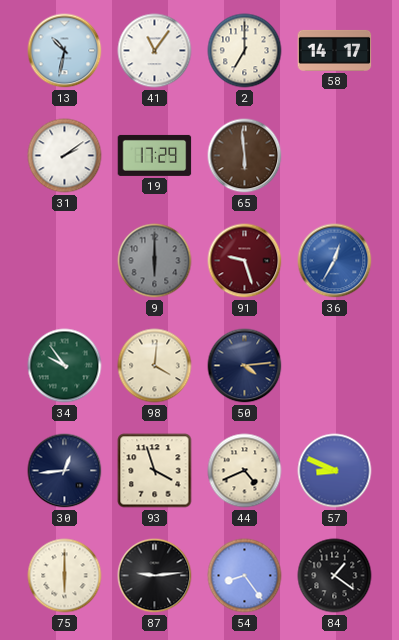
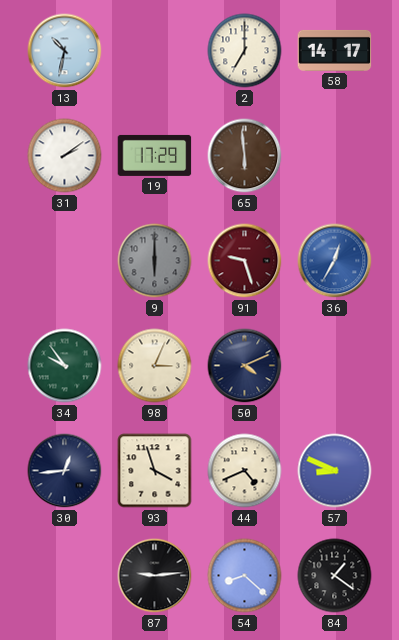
41: 11:06 -> none
98: 4:01 -> 3:04
50: 4:14 -> 4:11
75: 6:00 -> none
54: 8:24 -> 8:22
